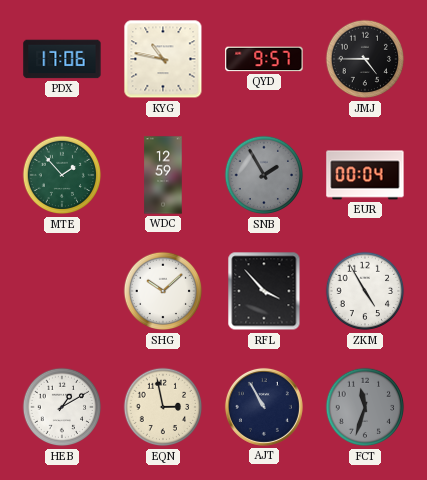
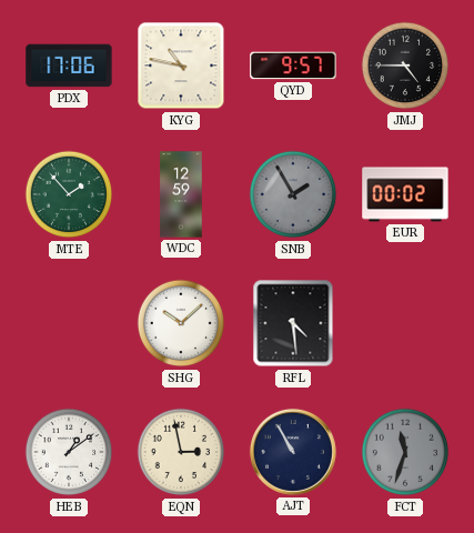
EUR: 00:04 -> 00:02
RFL: 3:53 -> 4:29
ZKM: 4:55 -> none
HEB: 1:10 -> 1:09
